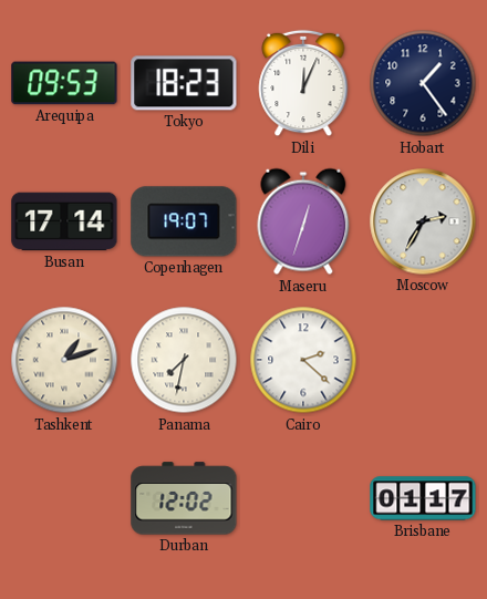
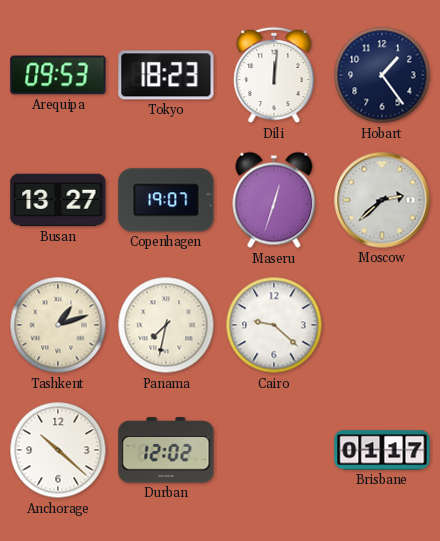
Dili: 12:04 -> 12:01
Busan: 17:14 -> 13:27
Moscow: 2:35 -> 2:38
Cairo: 2:22 -> 9:22
Anchorage: none -> 10:22
